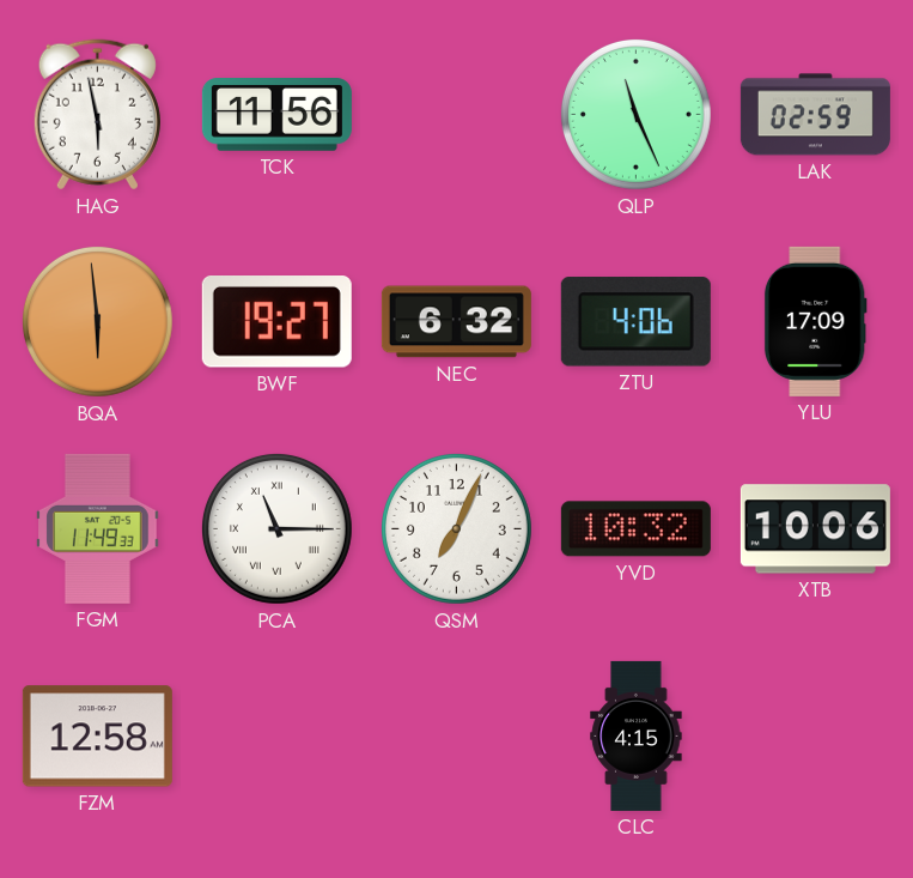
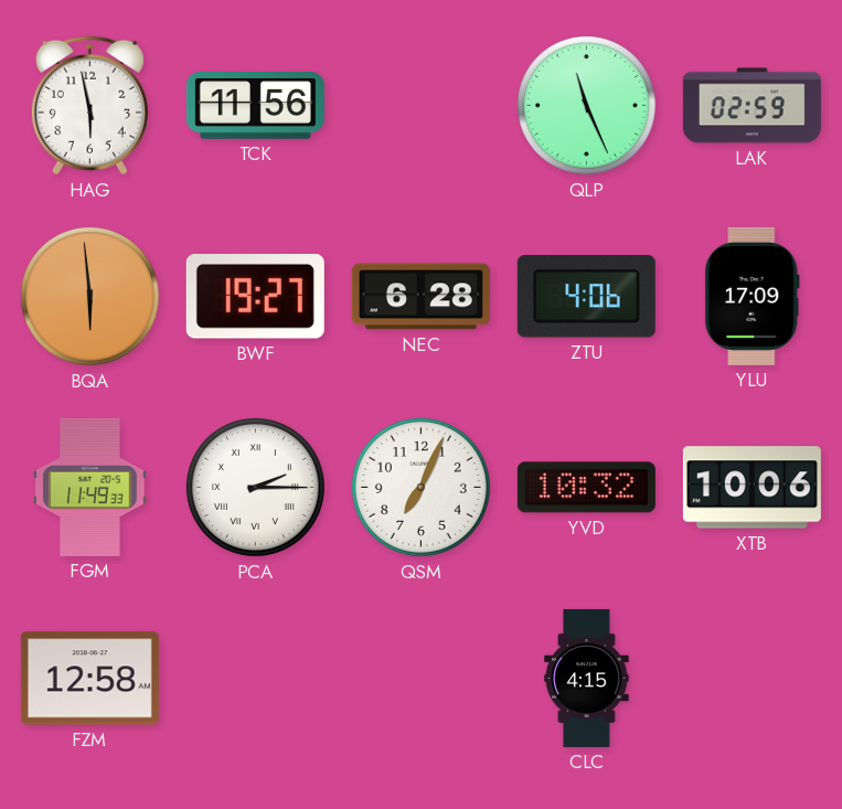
NEC: 6:32 -> 6:28
PCA: 11:15 -> 2:15
